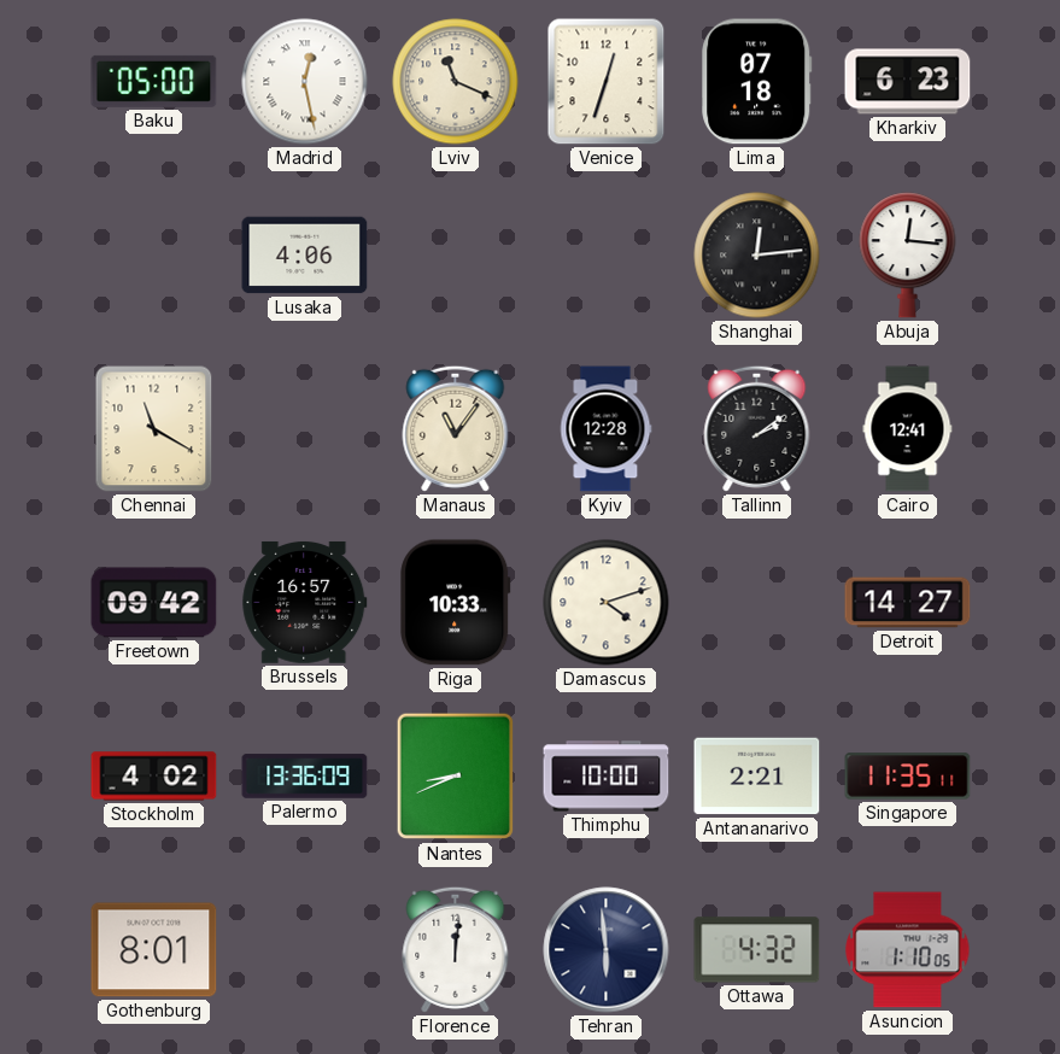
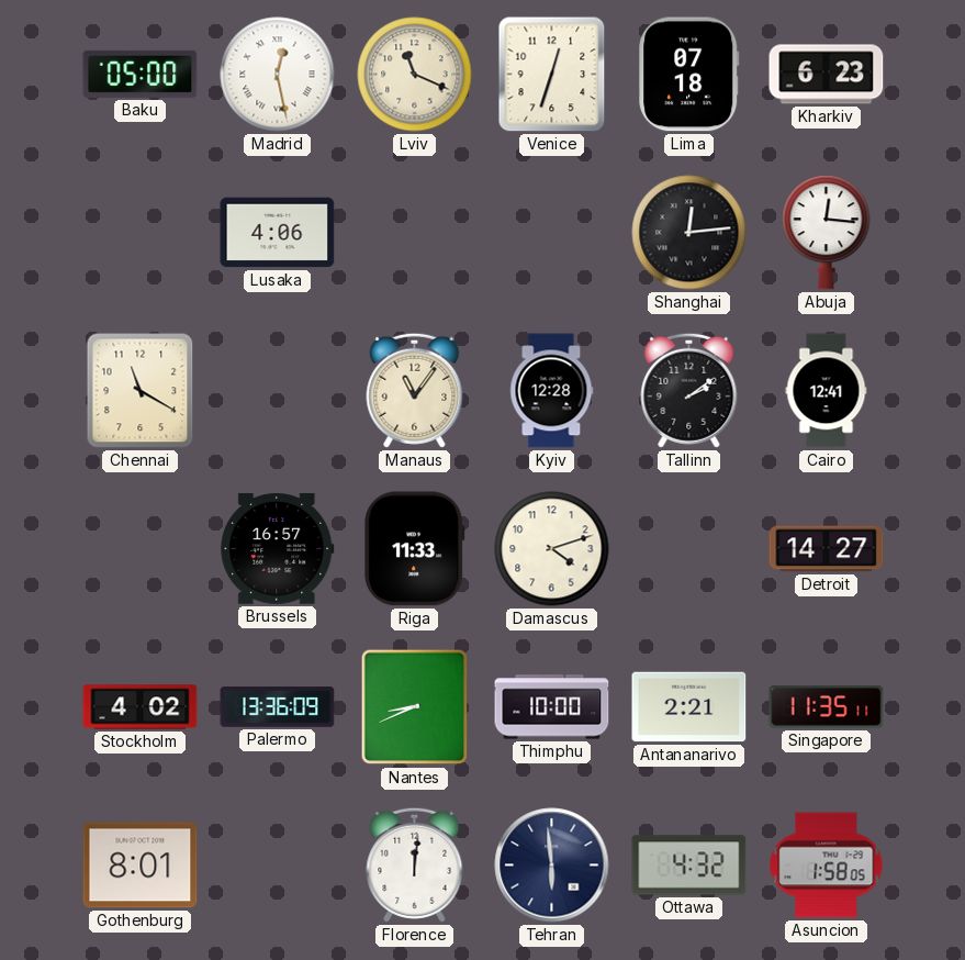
Freetown: 09:42 -> none
Riga: 10:33 -> 11:33
Asuncion: 1:10 -> 1:58
